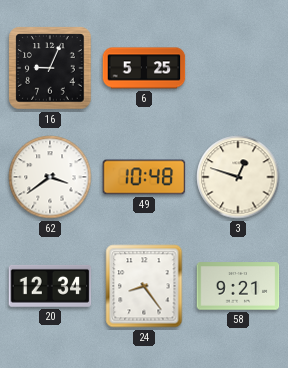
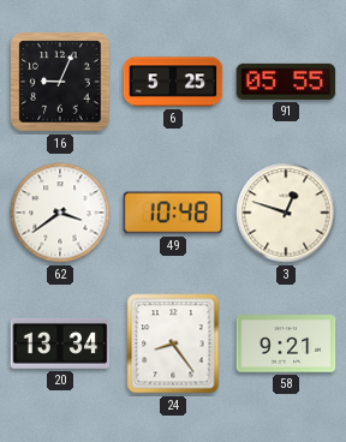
91: none -> 05:55
20: 12:34 -> 13:34
